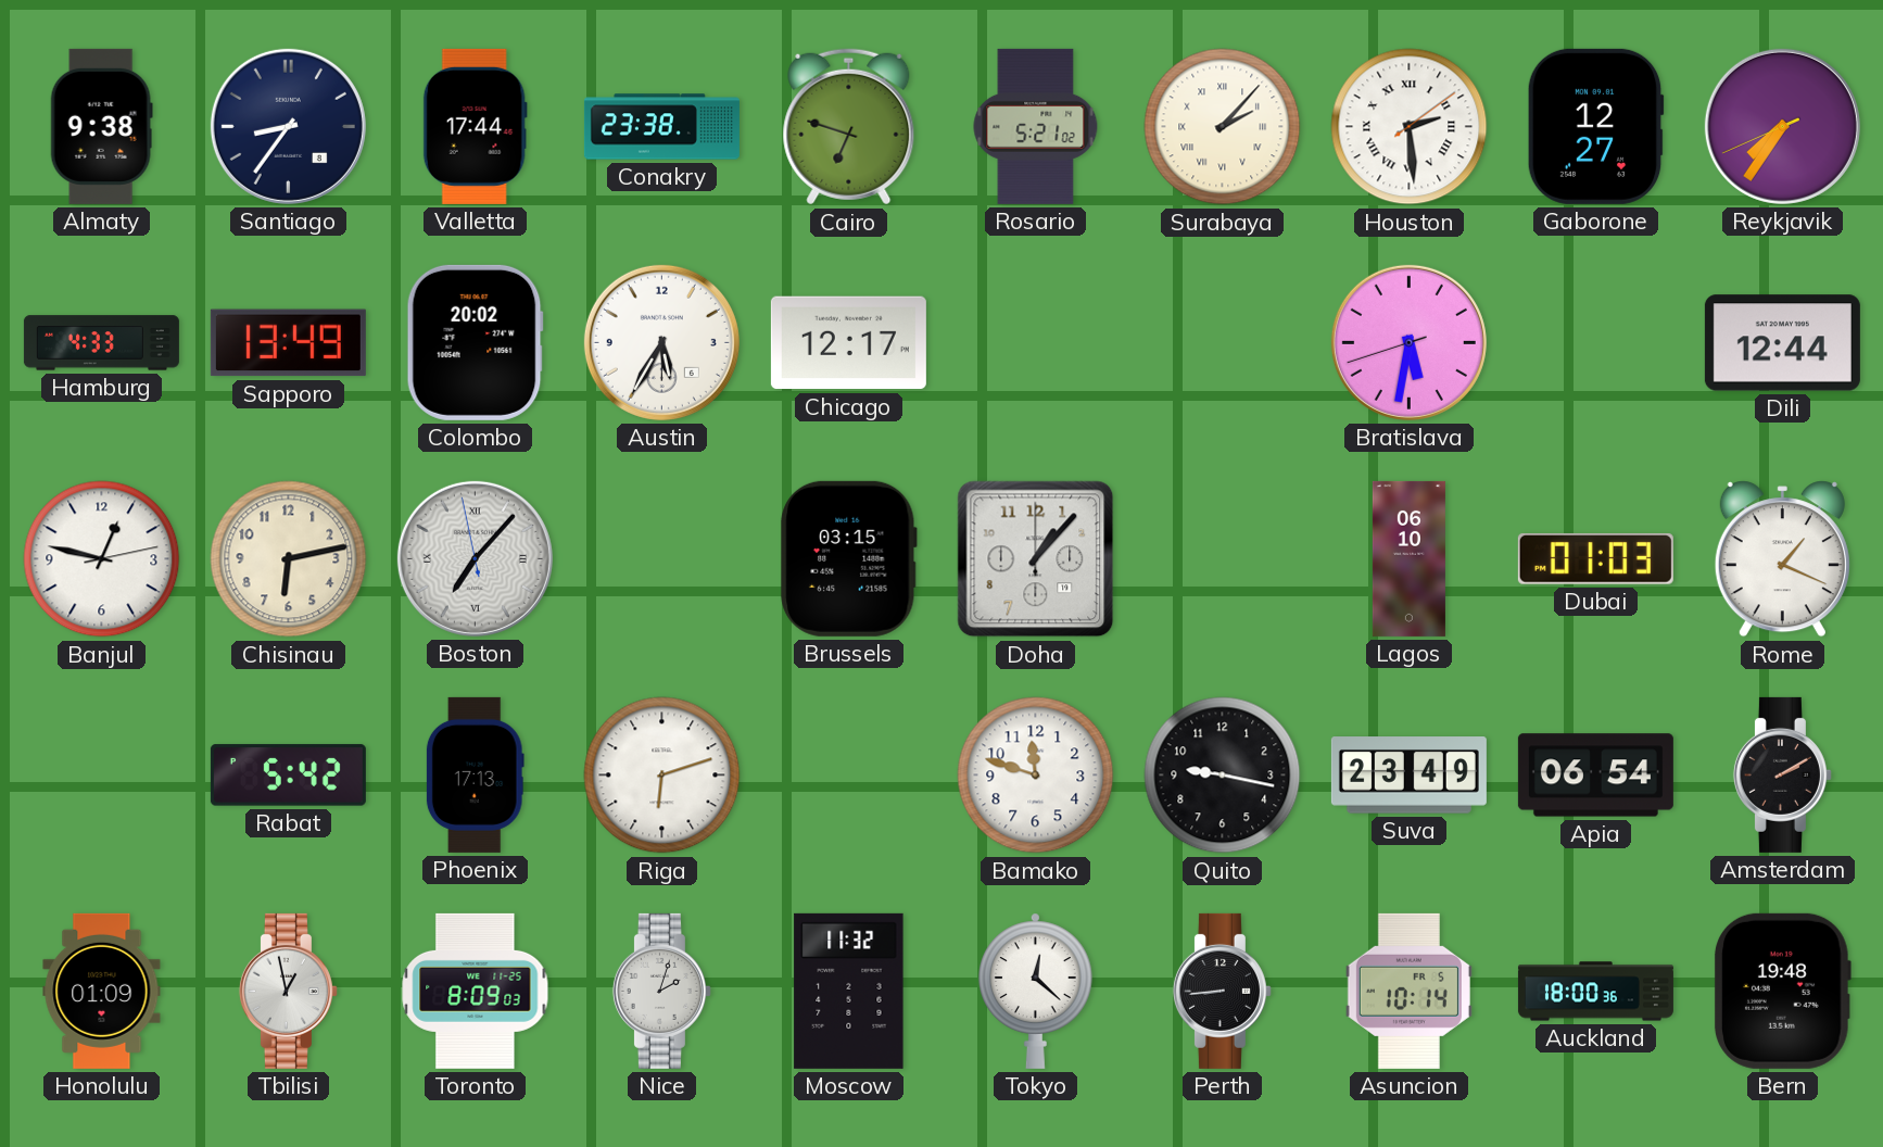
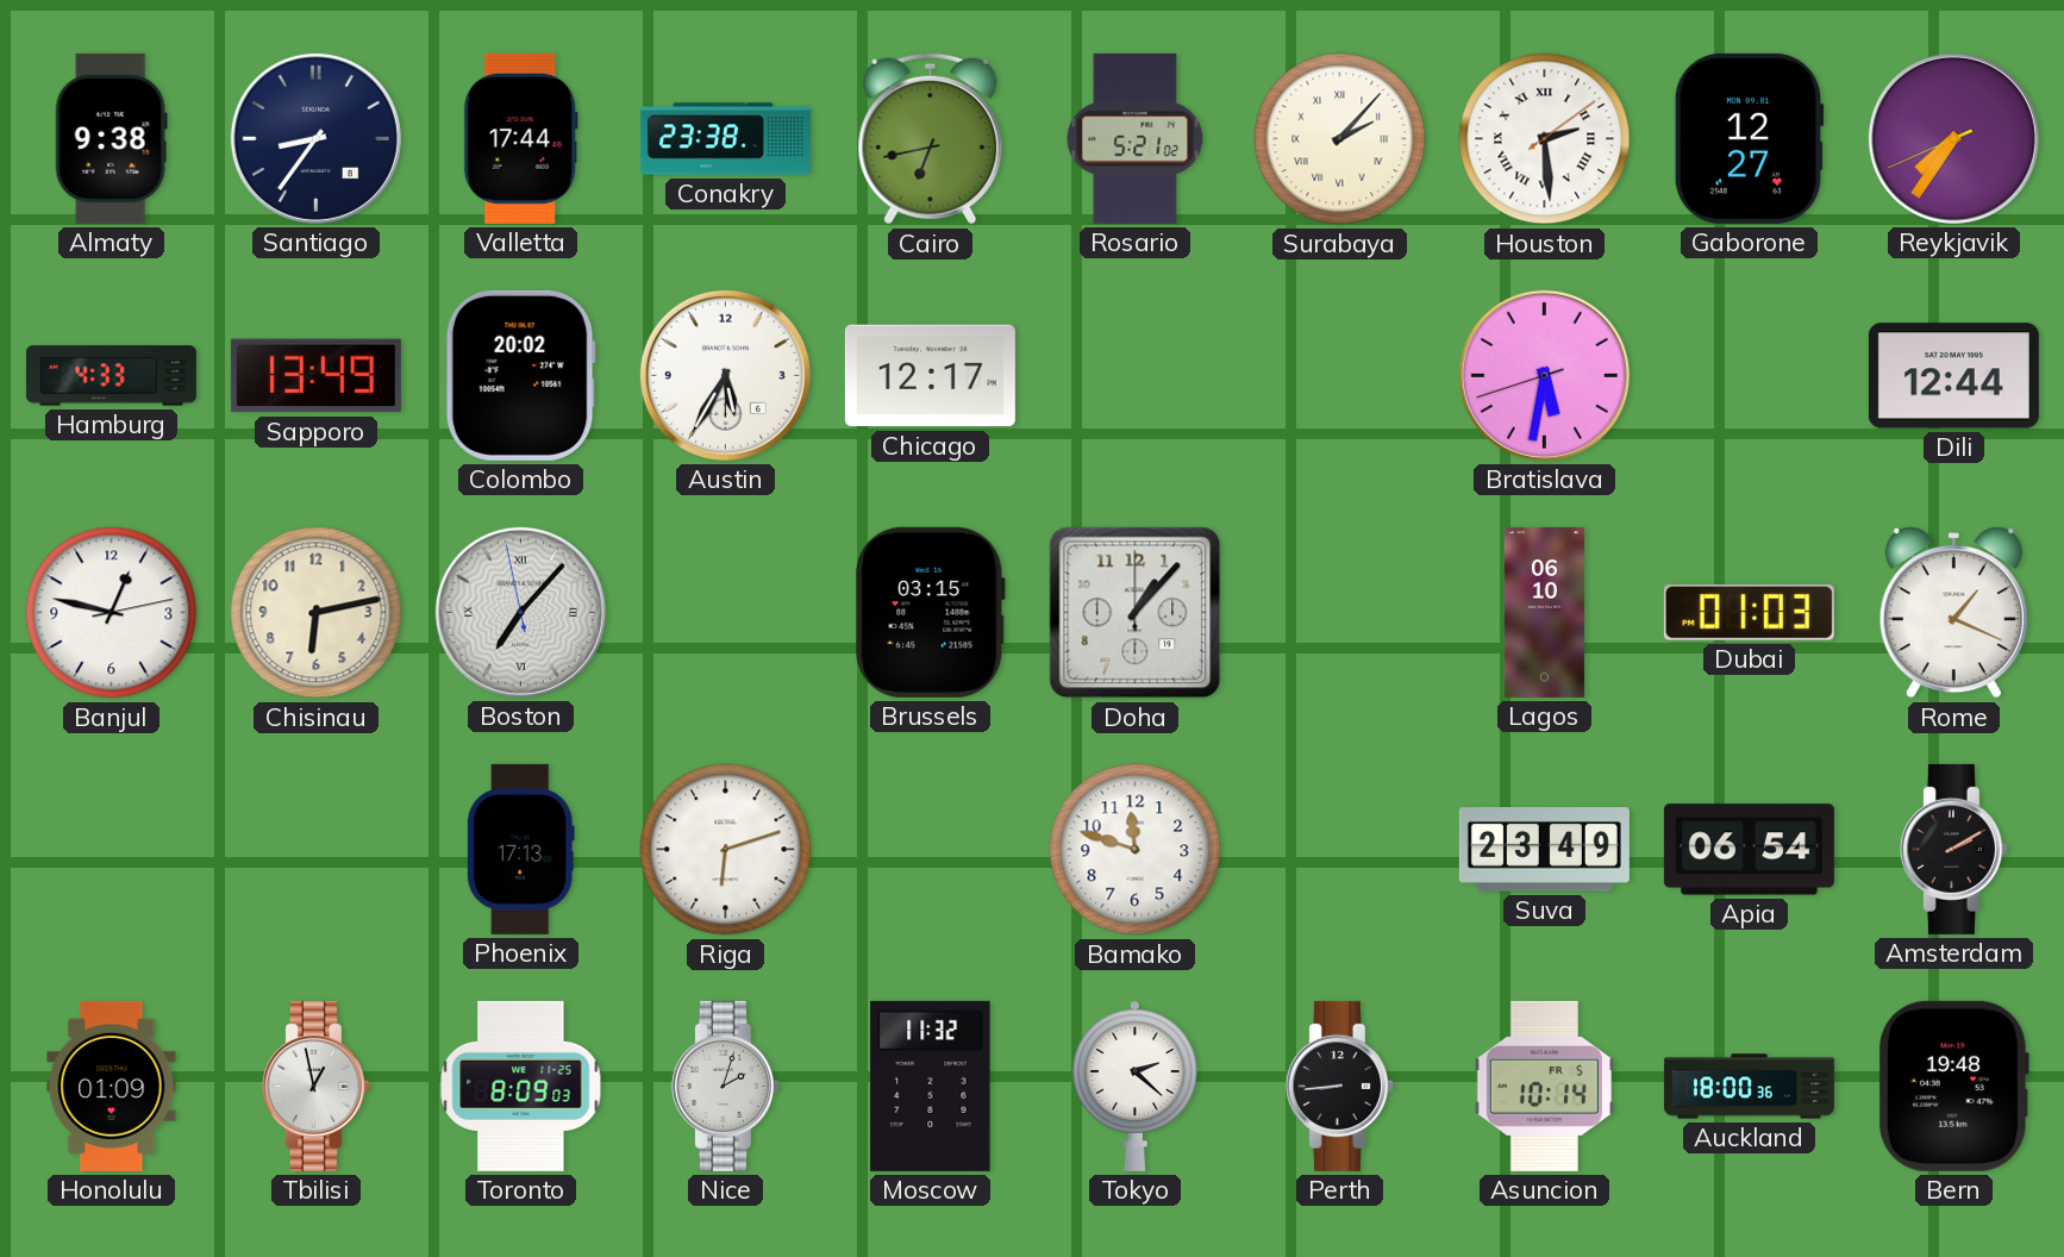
Cairo: 6:48 -> 6:43
Rabat: 5:42 -> none
Quito: 9:17 -> none
Tokyo: 12:22 -> 2:22
